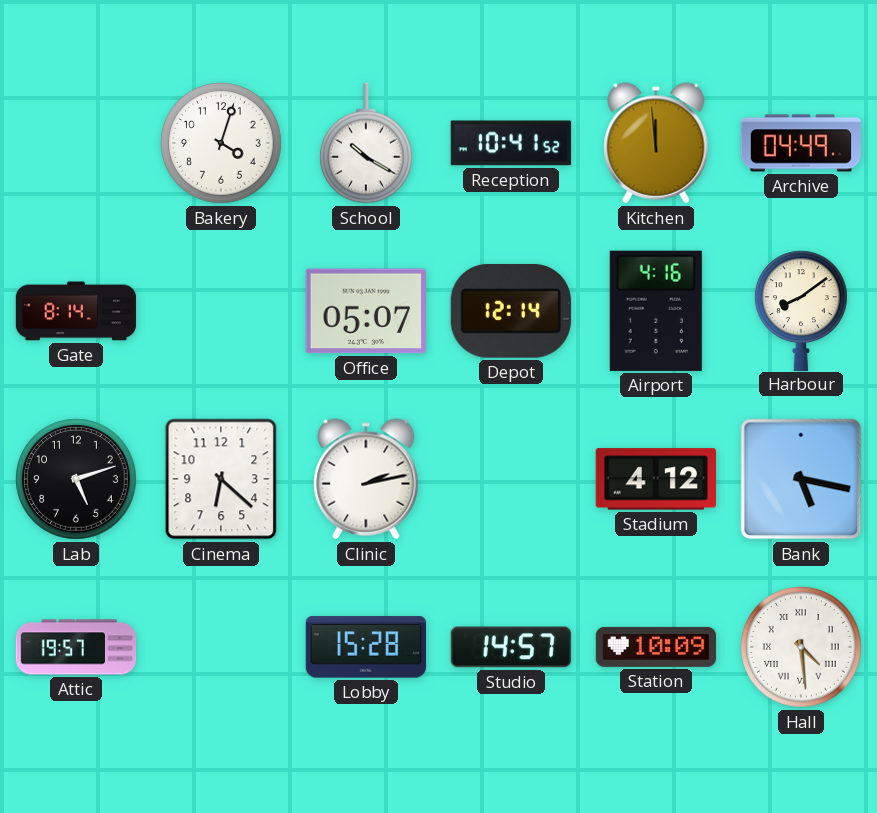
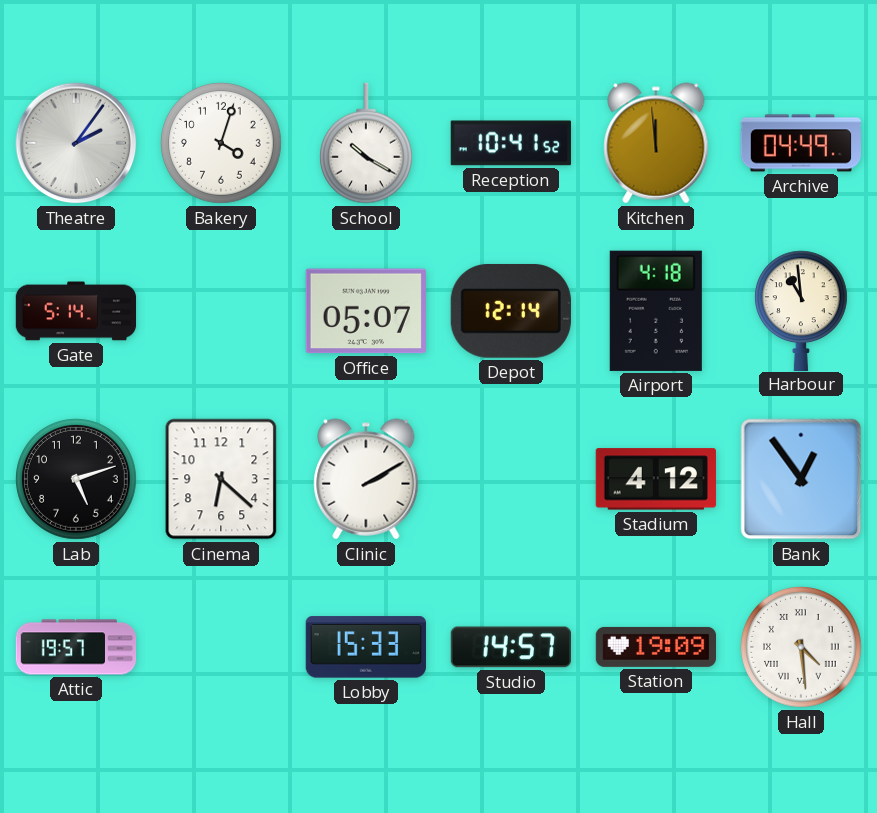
Theatre: none -> 2:06
Gate: 8:14 -> 5:14
Airport: 4:16 -> 4:18
Harbour: 8:09 -> 10:59
Clinic: 2:13 -> 2:10
Bank: 5:17 -> 12:54
Lobby: 15:28 -> 15:33
Station: 10:09 -> 19:09
